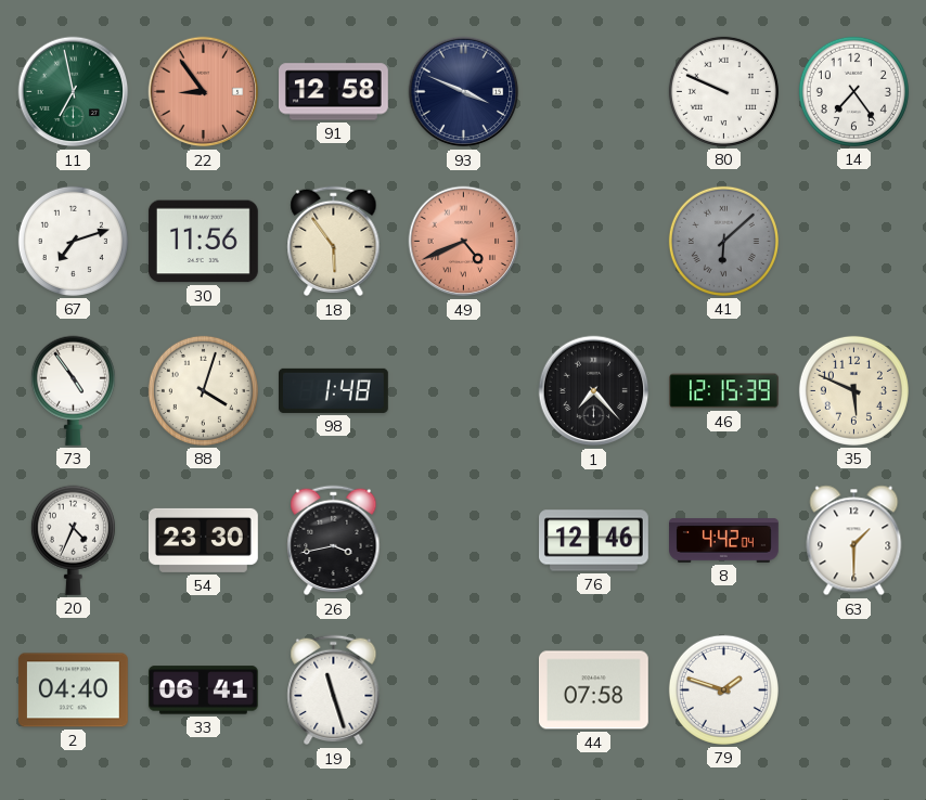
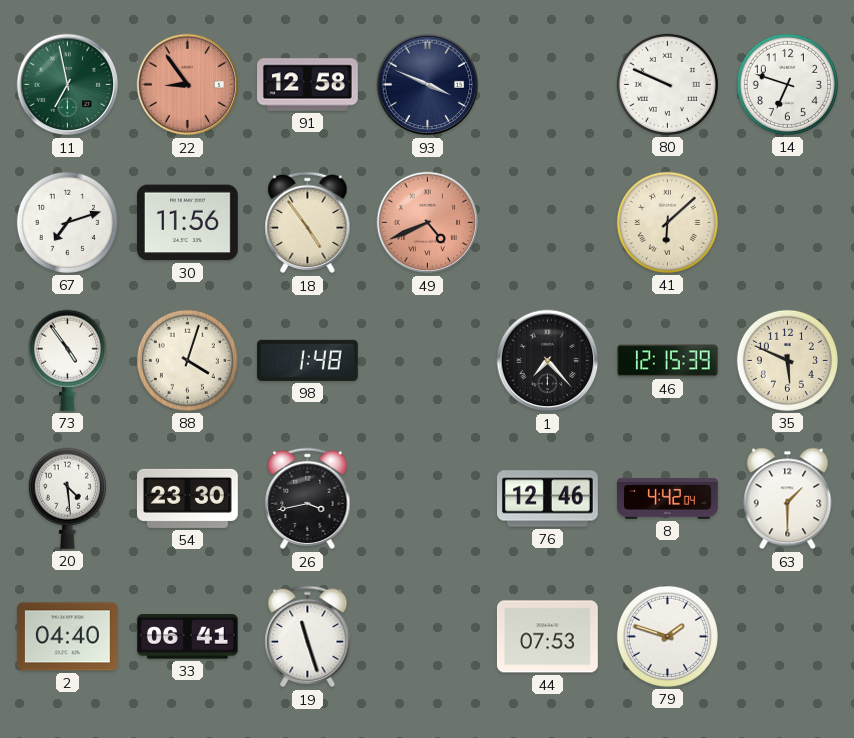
14: 7:24 -> 6:48
18: 5:54 -> 4:54
41 dial: grey -> cream
20: 4:34 -> 4:29
44: 07:58 -> 07:53
